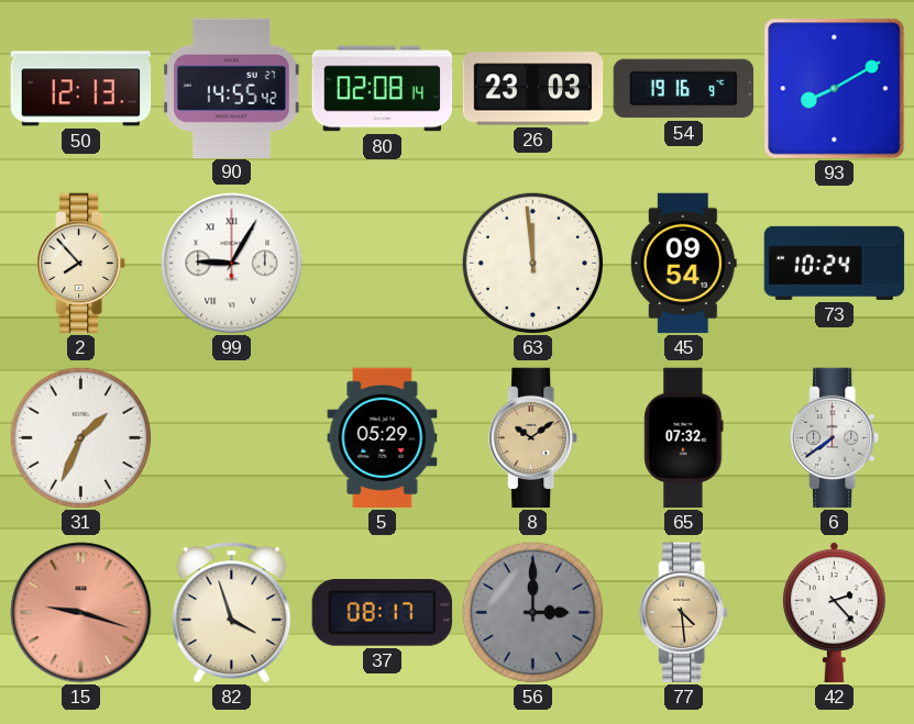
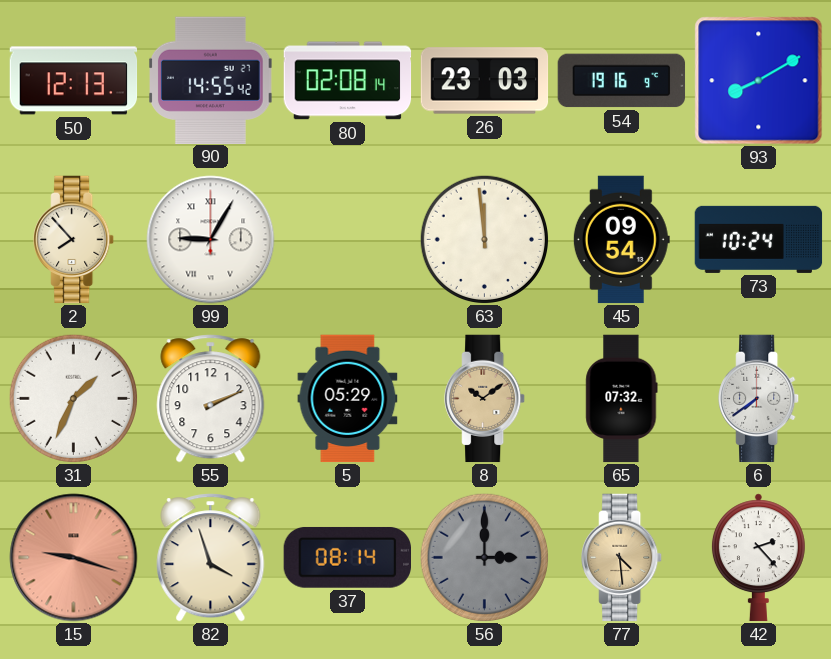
55: none -> 2:11
37: 08:17 -> 08:14
